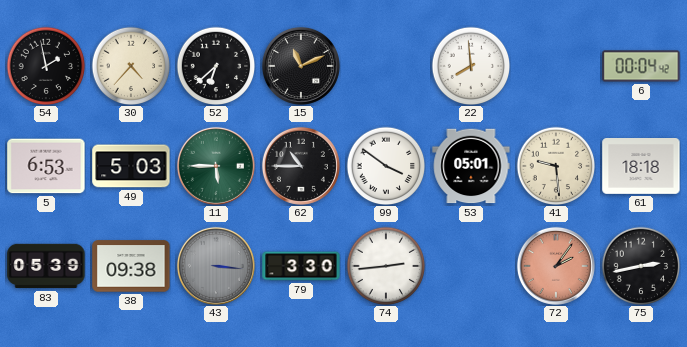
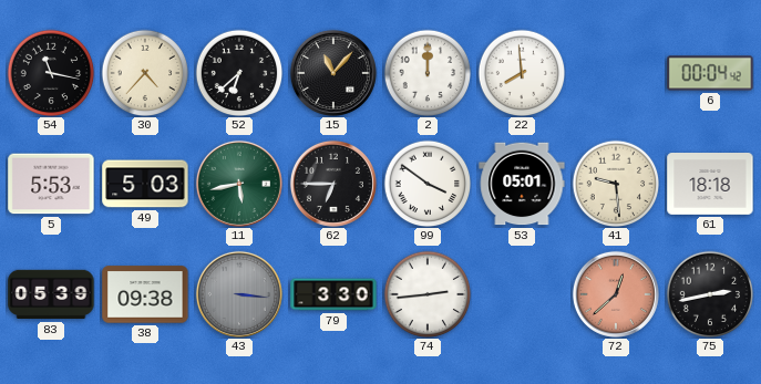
54: 1:58 -> 11:17
15: 11:11 -> 11:07
2: none -> 12:00
5: 6:53 -> 5:53
11: 5:45 -> 5:43
62: 10:45 -> 6:45
72: 2:06 -> 12:38
